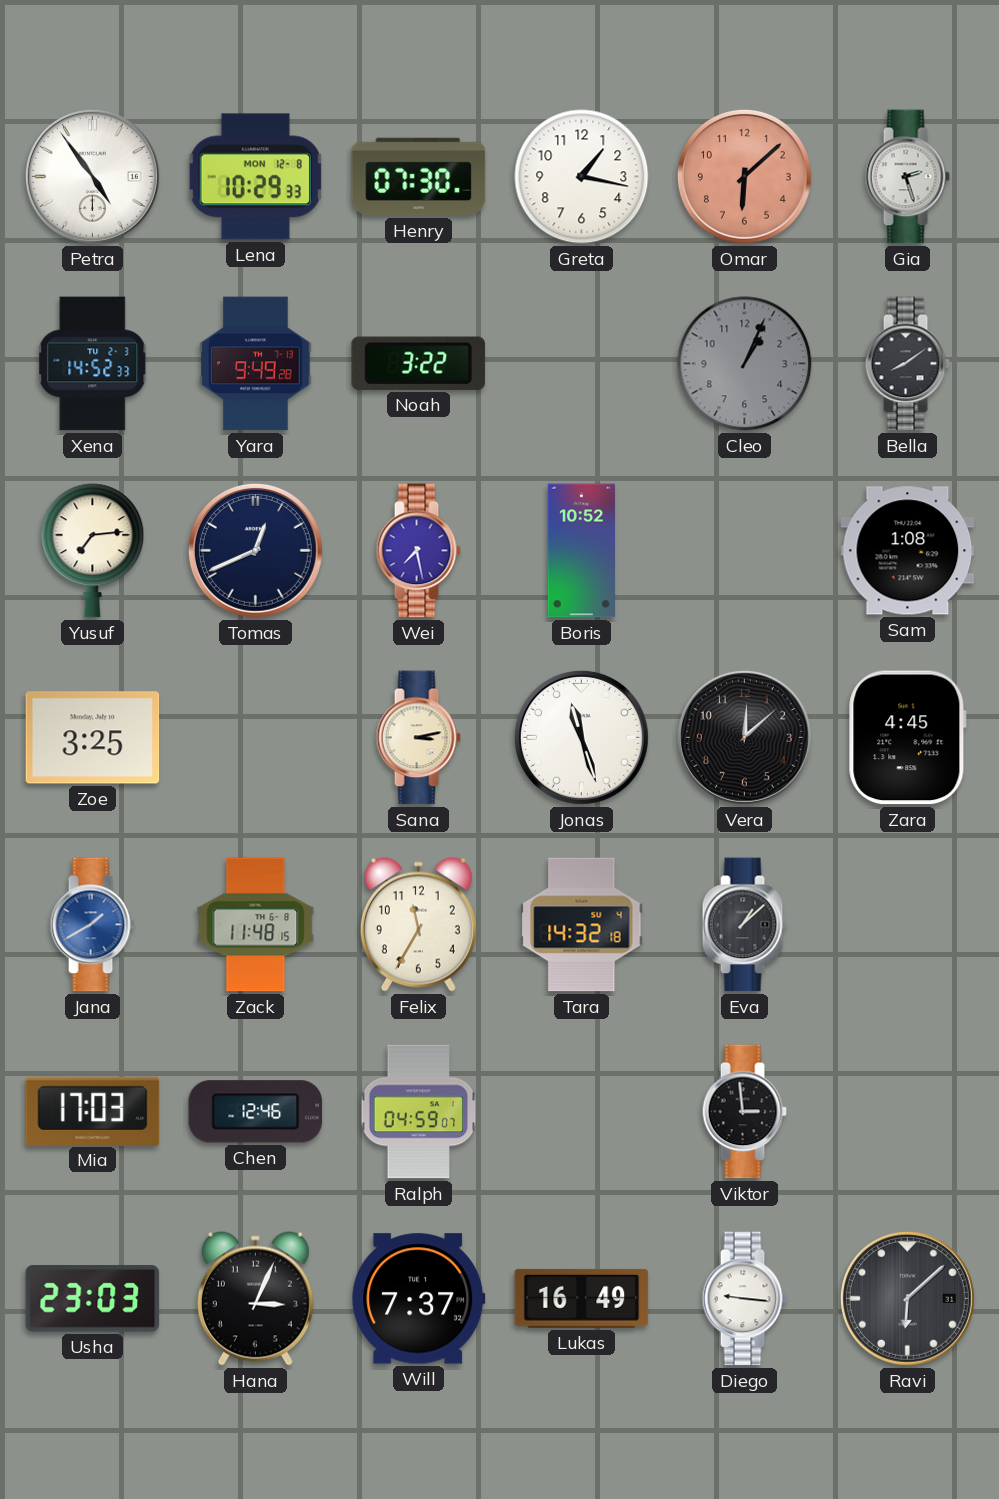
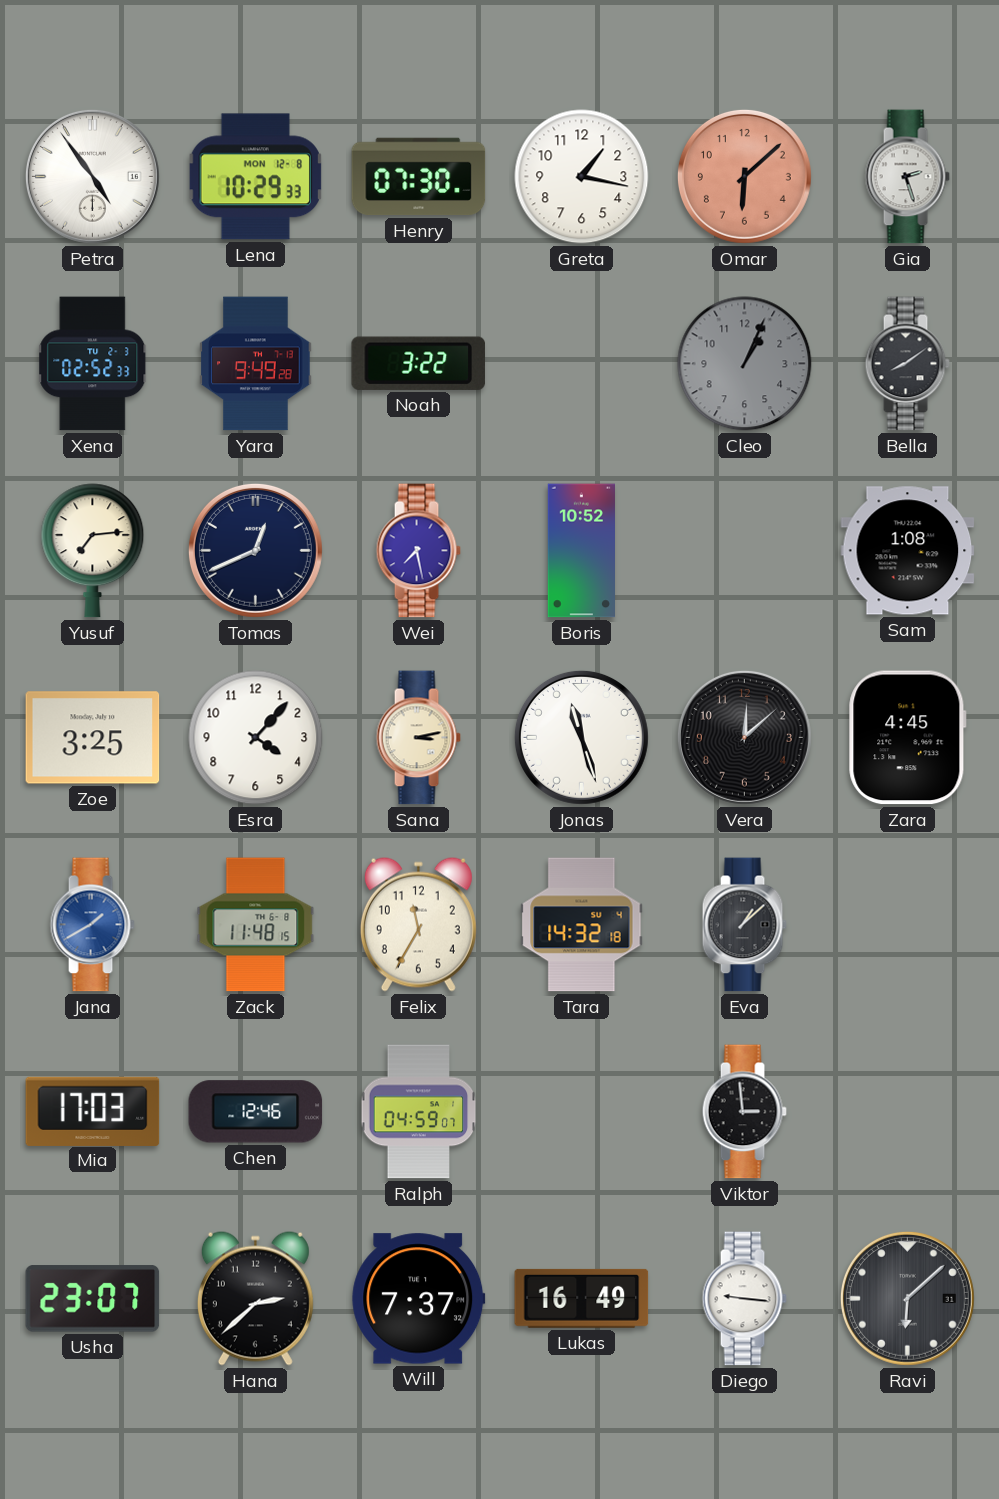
Xena: 14:52 -> 02:52
Esra: none -> 4:07
Usha: 23:03 -> 23:07
Hana: 3:04 -> 2:38
